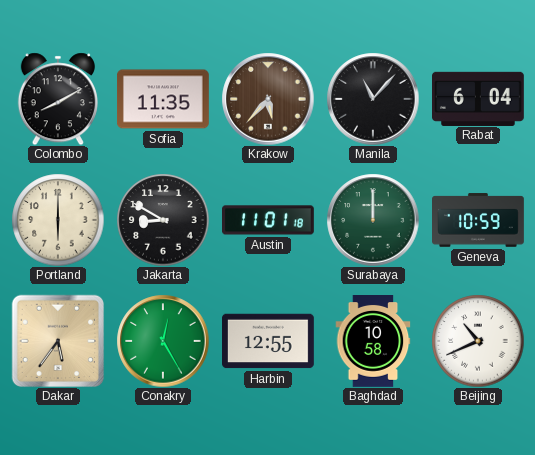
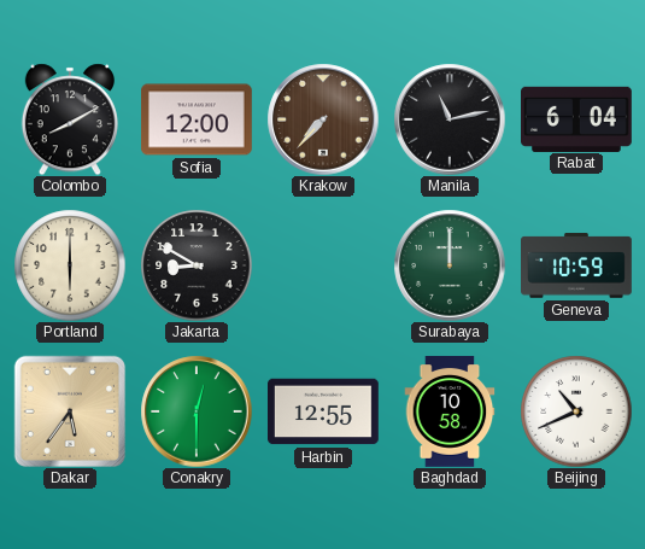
Sofia: 11:35 -> 12:00
Krakow: 5:37 -> 7:37
Manila: 11:07 -> 11:13
Austin: 11:01 -> none
Conakry: 12:25 -> 12:30
